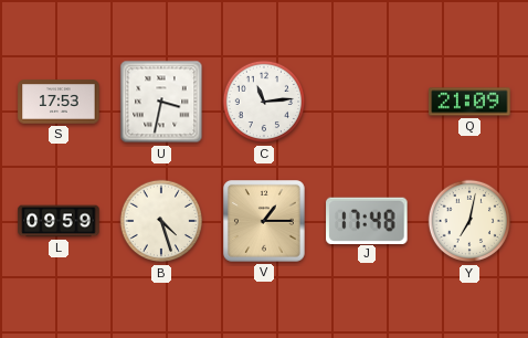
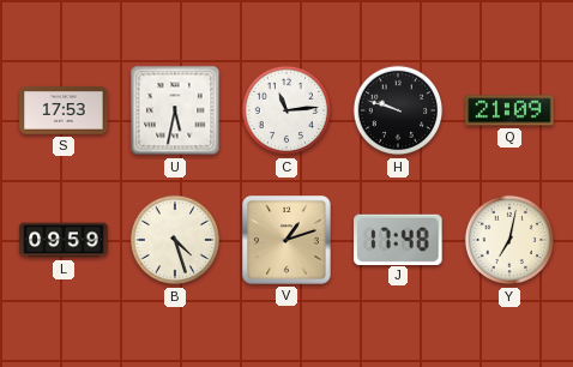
U: 3:32 -> 5:32
H: none -> 9:48
V: 1:15 -> 1:12
